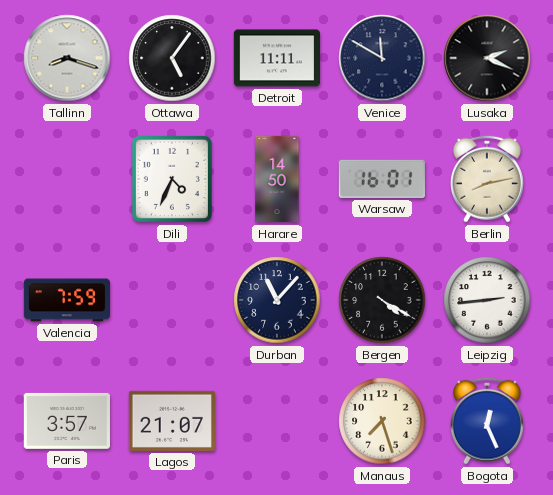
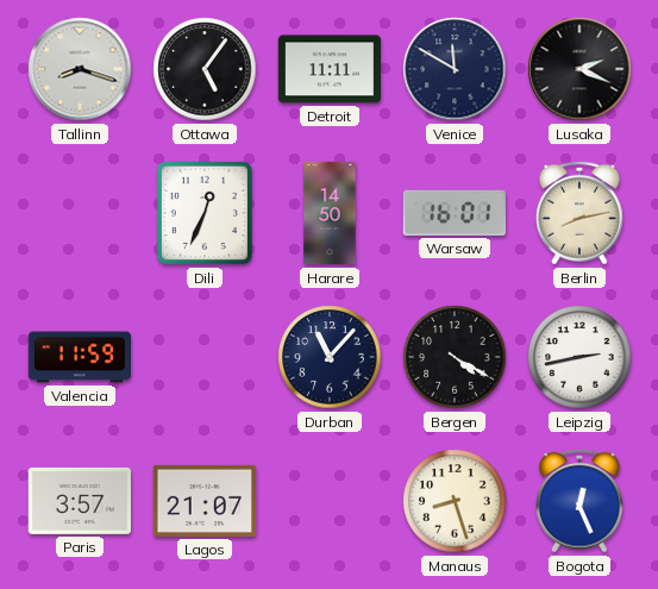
Dili: 4:34 -> 12:34
Valencia: 7:59 -> 11:59
Leipzig: 2:44 -> 2:43
Manaus: 7:27 -> 8:27
